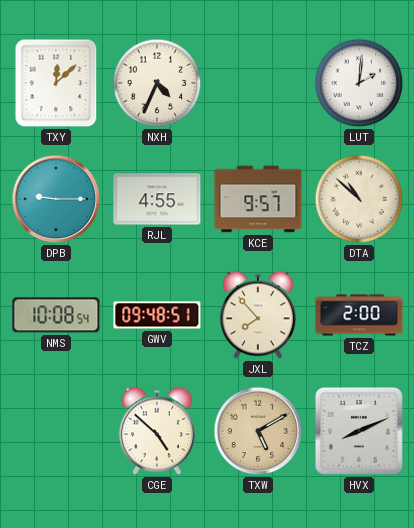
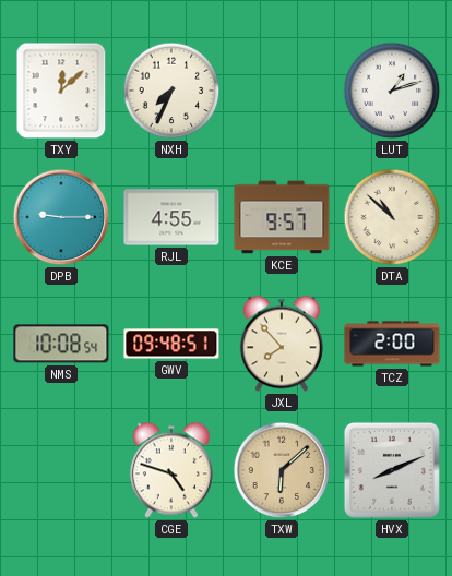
NXH: 4:34 -> 7:34
LUT: 2:01 -> 1:12
CGE: 4:52 -> 4:48
TXW: 5:10 -> 6:08
